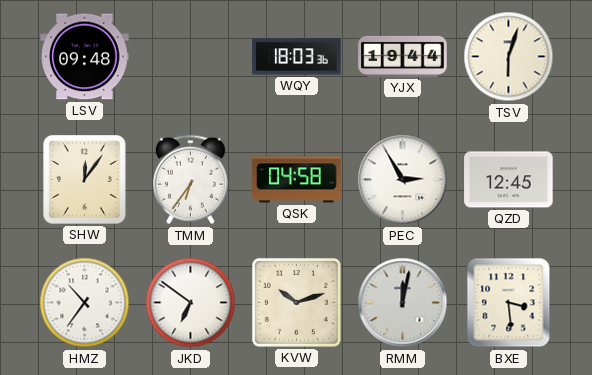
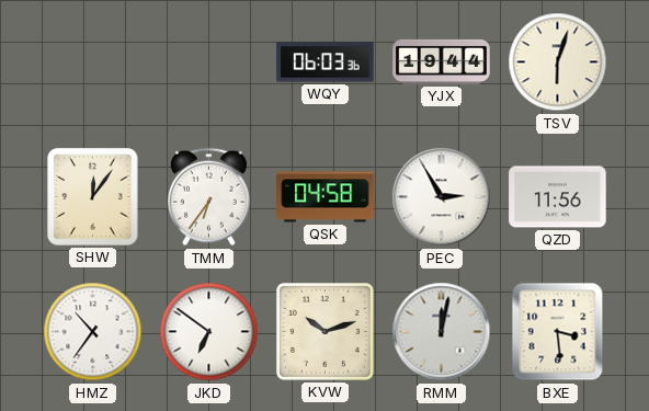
LSV: 09:48 -> none
WQY: 18:03 -> 06:03
QZD: 12:45 -> 11:56
